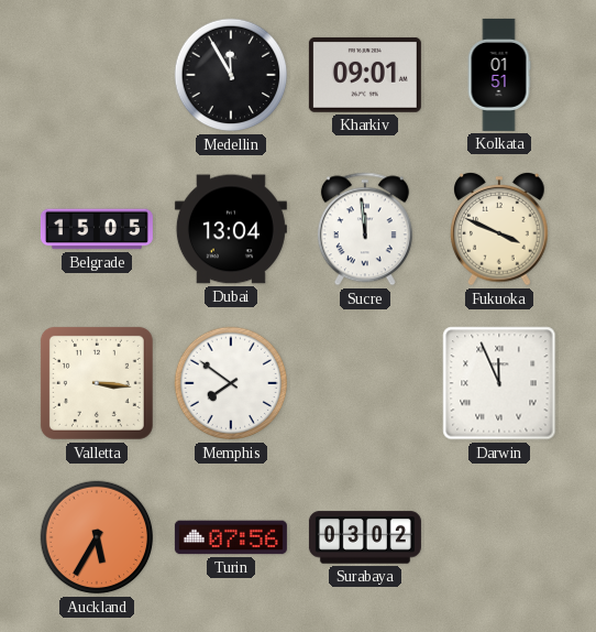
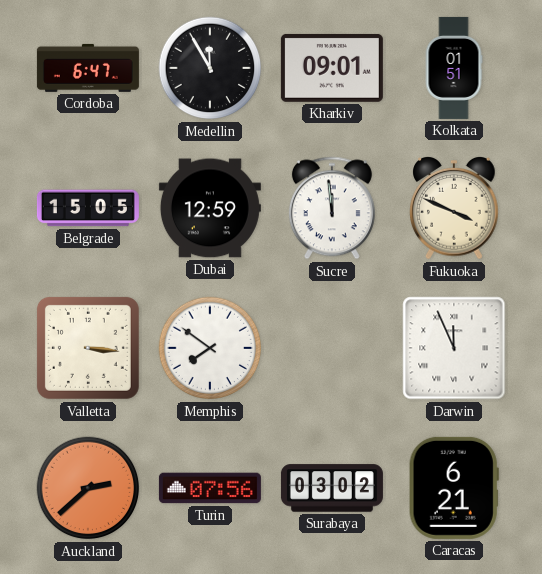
Cordoba: none -> 6:47
Dubai: 13:04 -> 12:59
Auckland: 5:35 -> 2:38
Caracas: none -> 6:21
